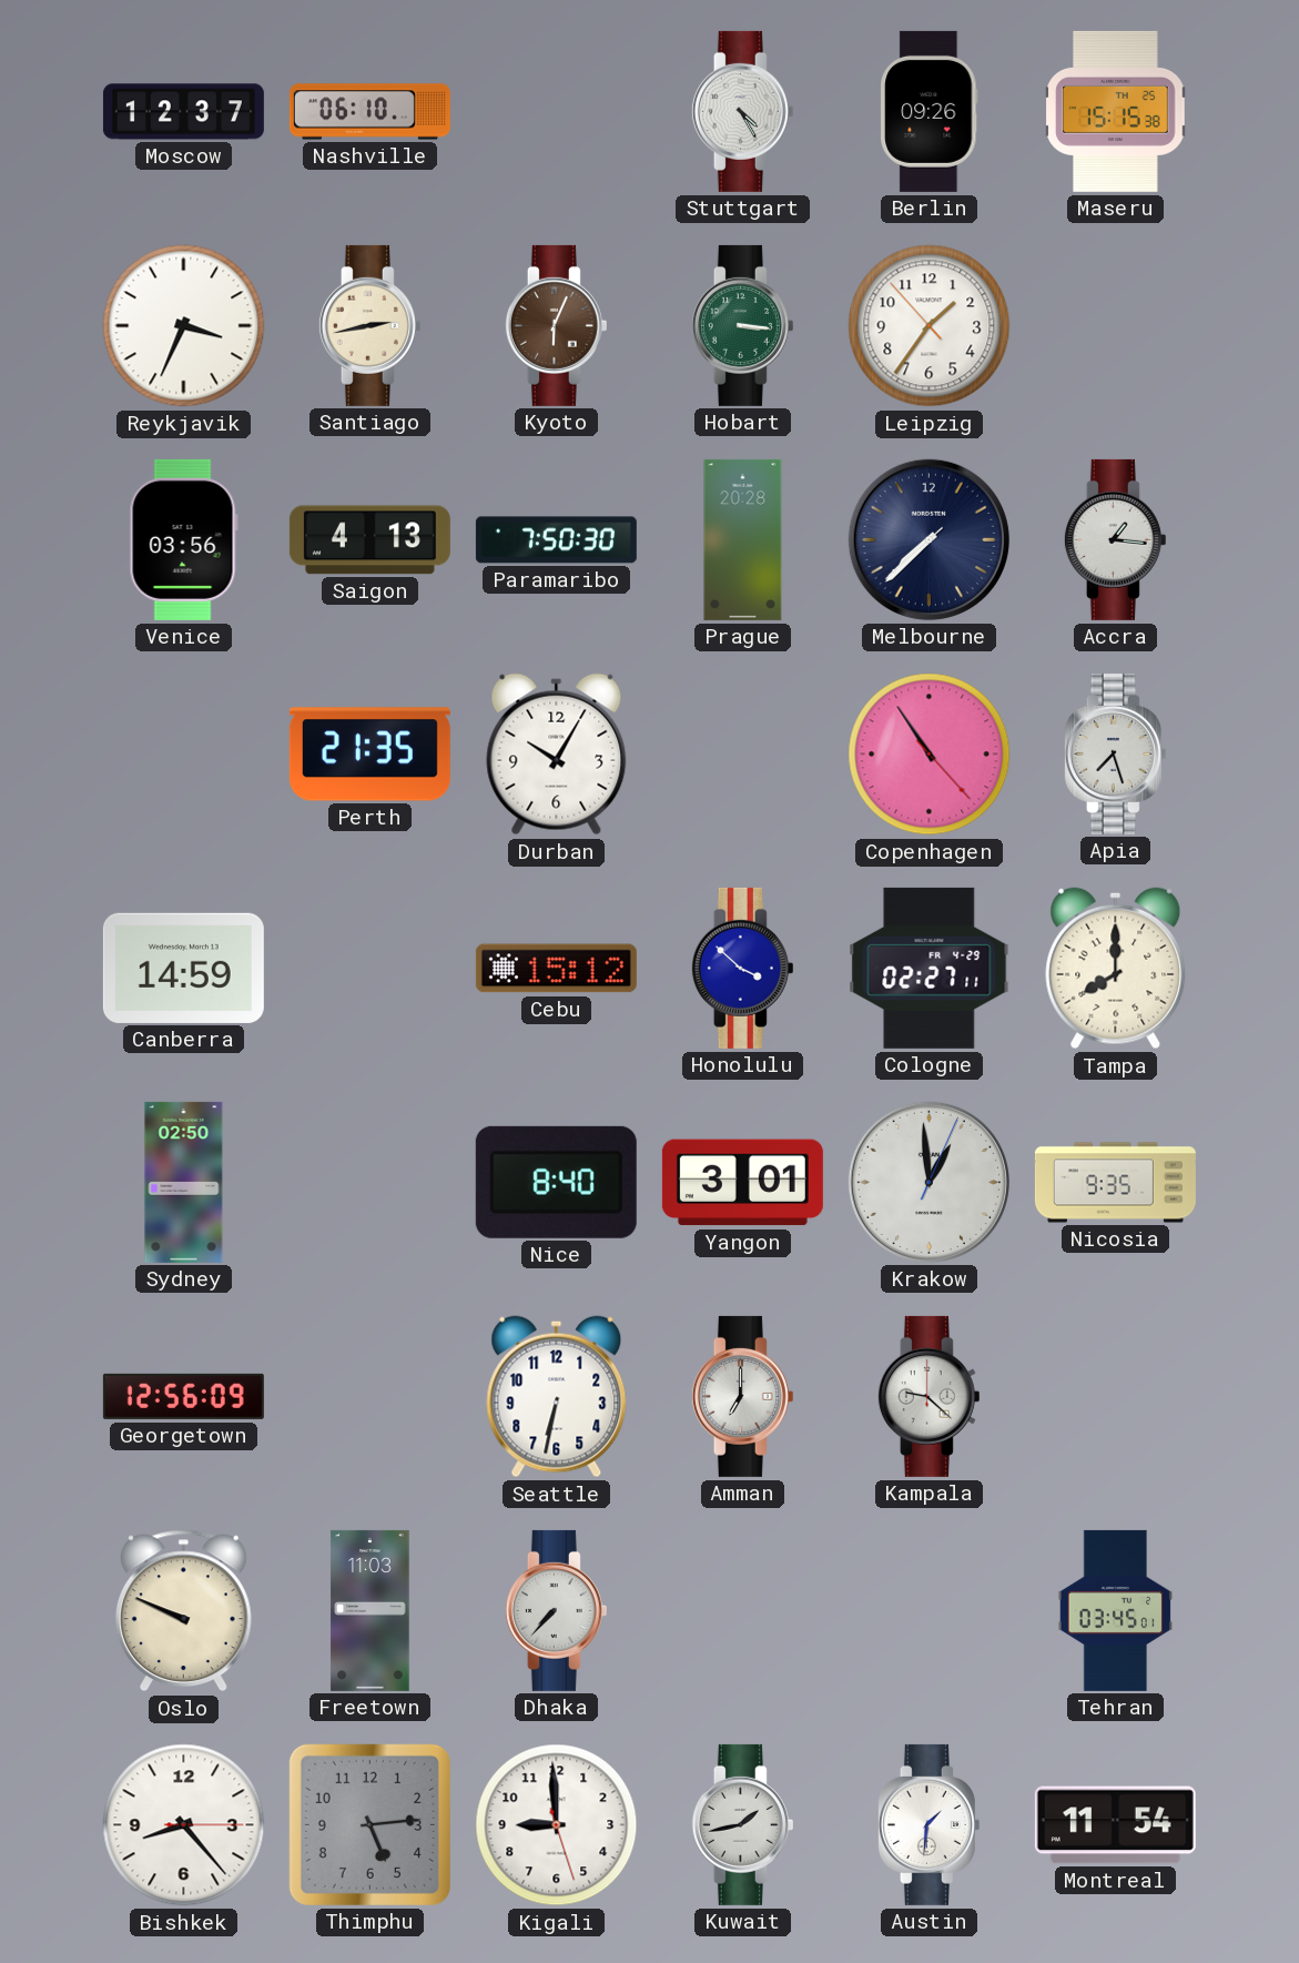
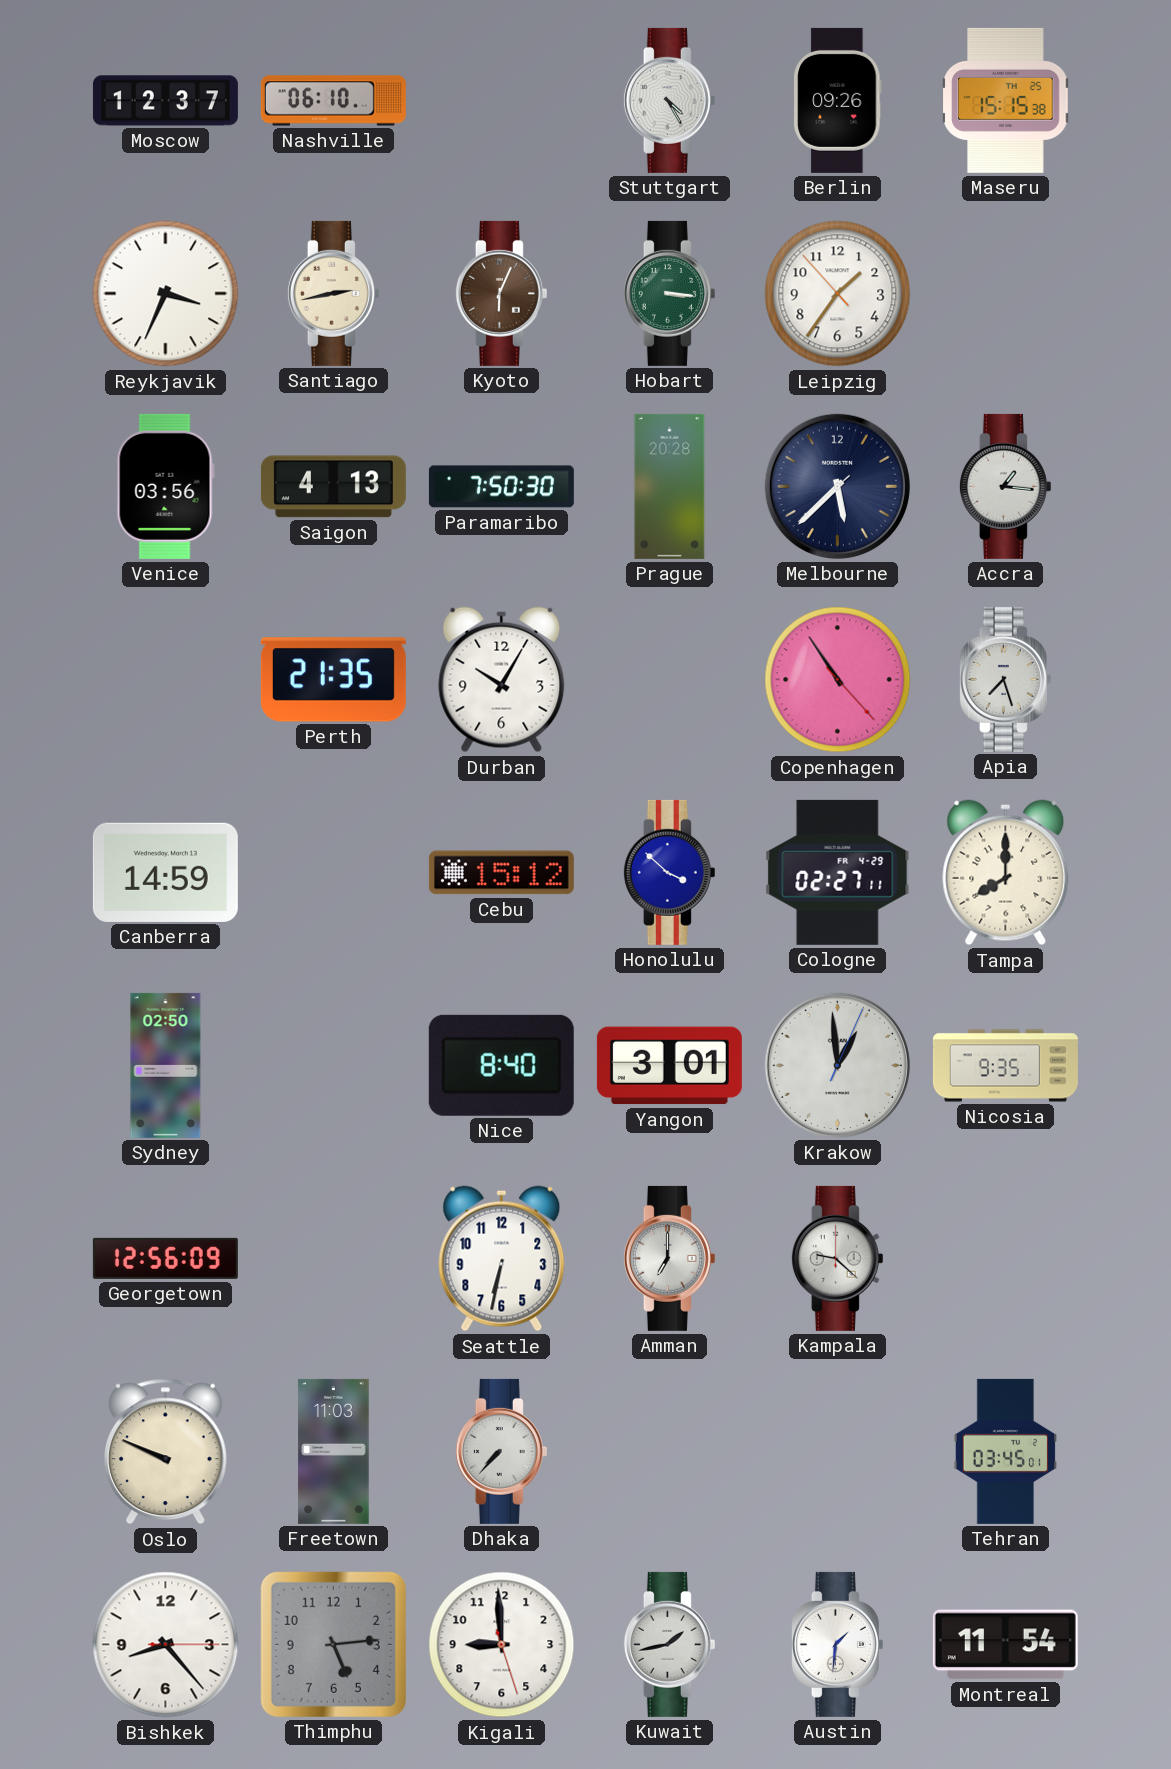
Melbourne: 7:37 -> 5:37
